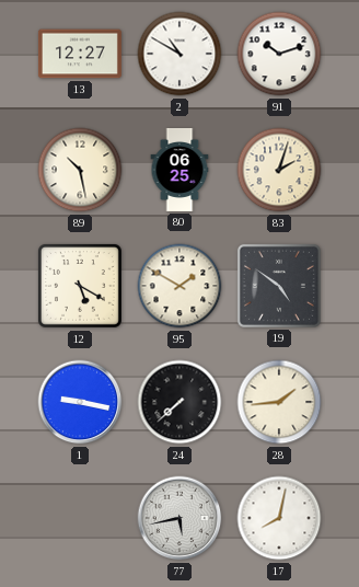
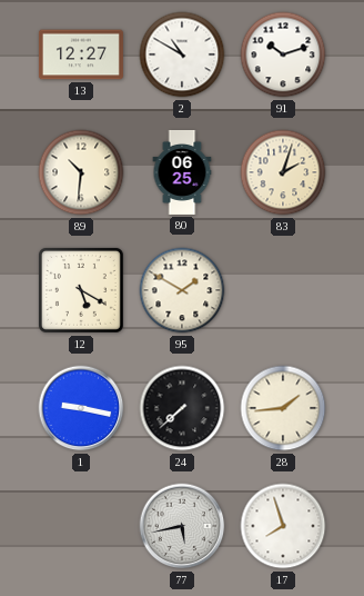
89: 10:28 -> 10:31
19: 4:51 -> none
17: 8:02 -> 7:57
